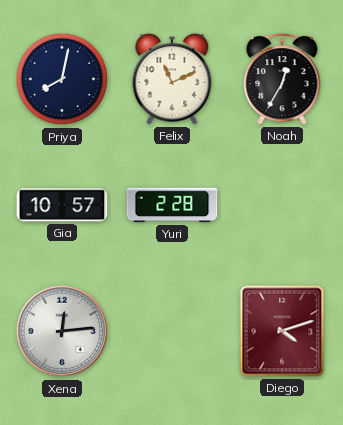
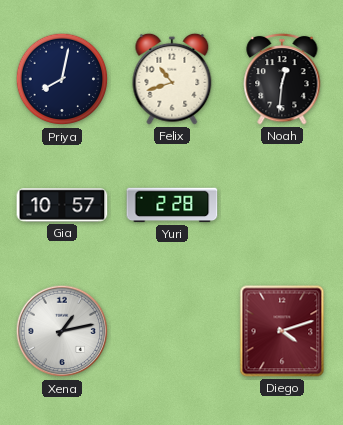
Felix: 11:11 -> 10:42
Noah: 12:35 -> 12:31
Xena: 12:14 -> 1:13
